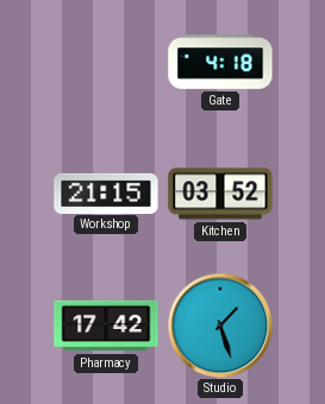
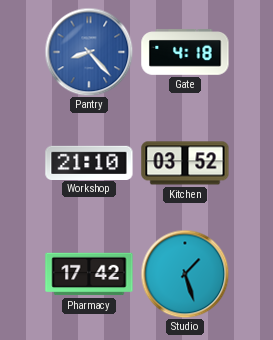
Pantry: none -> 8:23
Workshop: 21:15 -> 21:10
